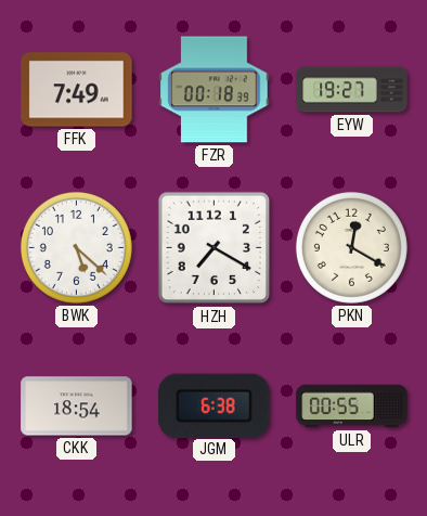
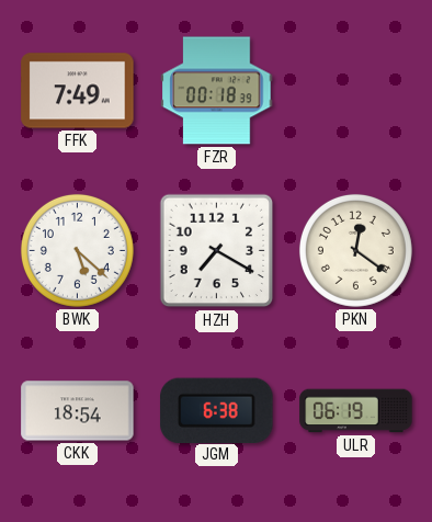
EYW: 19:27 -> none
PKN: 12:20 -> 12:21
ULR: 00:55 -> 06:19
